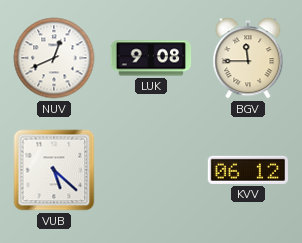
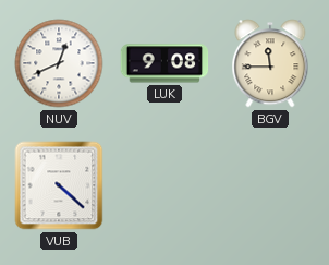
VUB: 5:22 -> 4:22
KVV: 06:12 -> none
